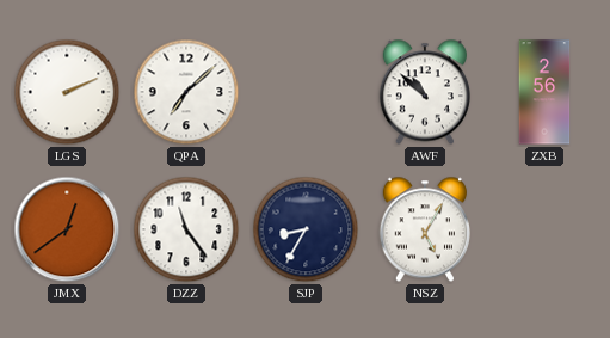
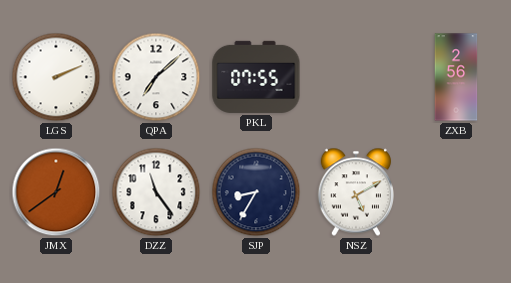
PKL: none -> 07:55
AWF: 10:52 -> none
NSZ: 5:05 -> 5:10
